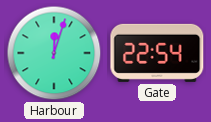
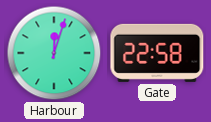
Gate: 22:54 -> 22:58
